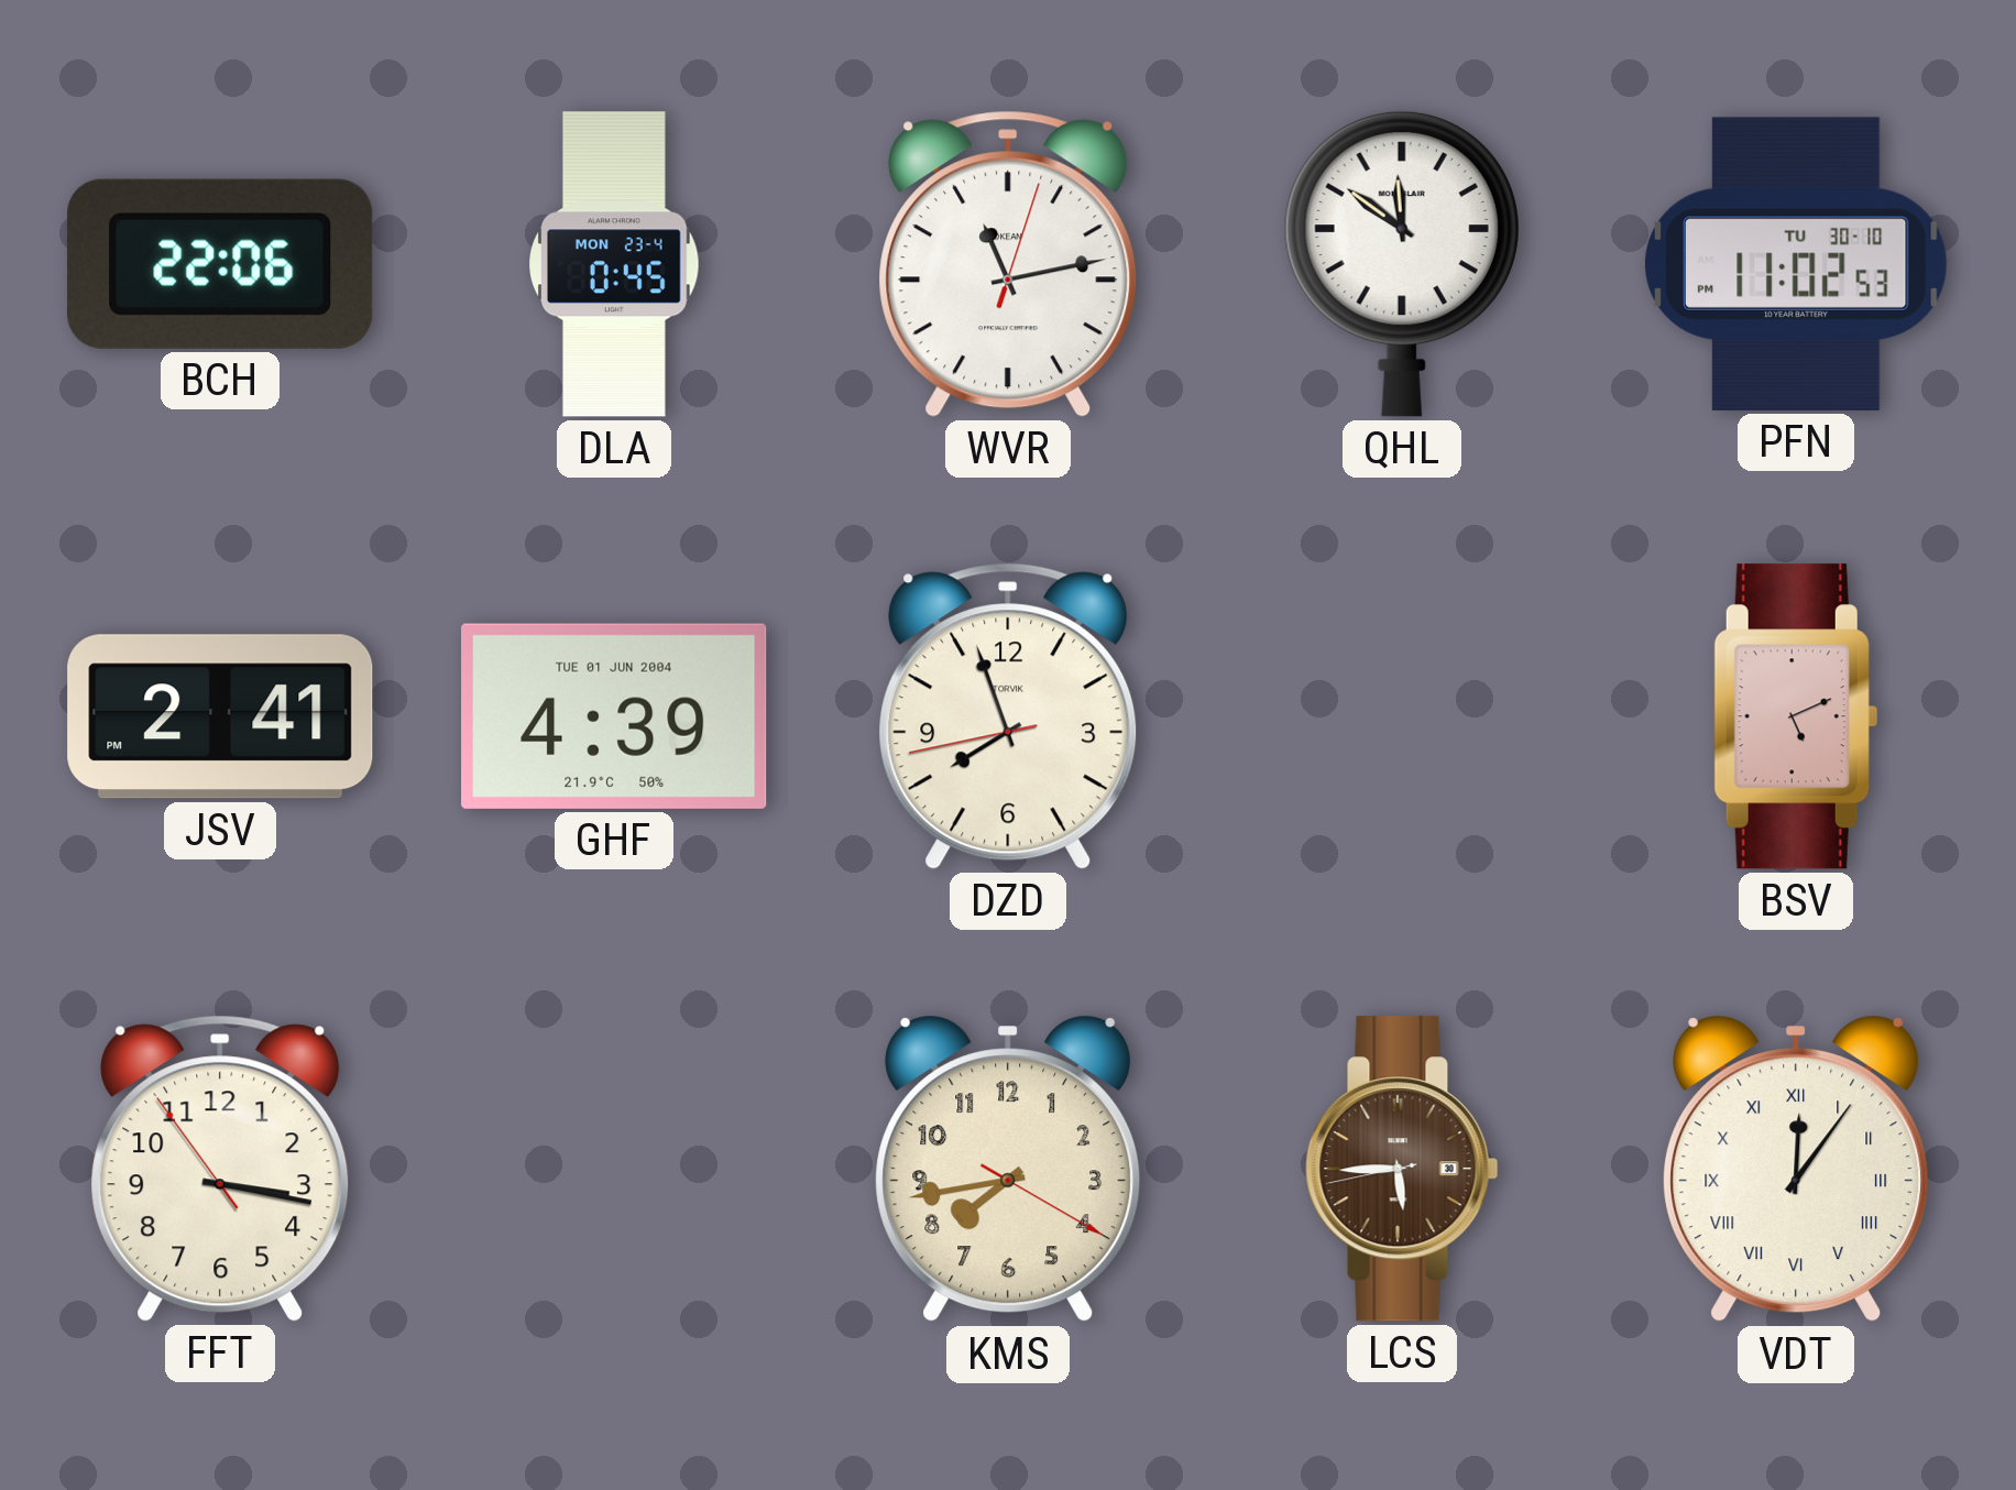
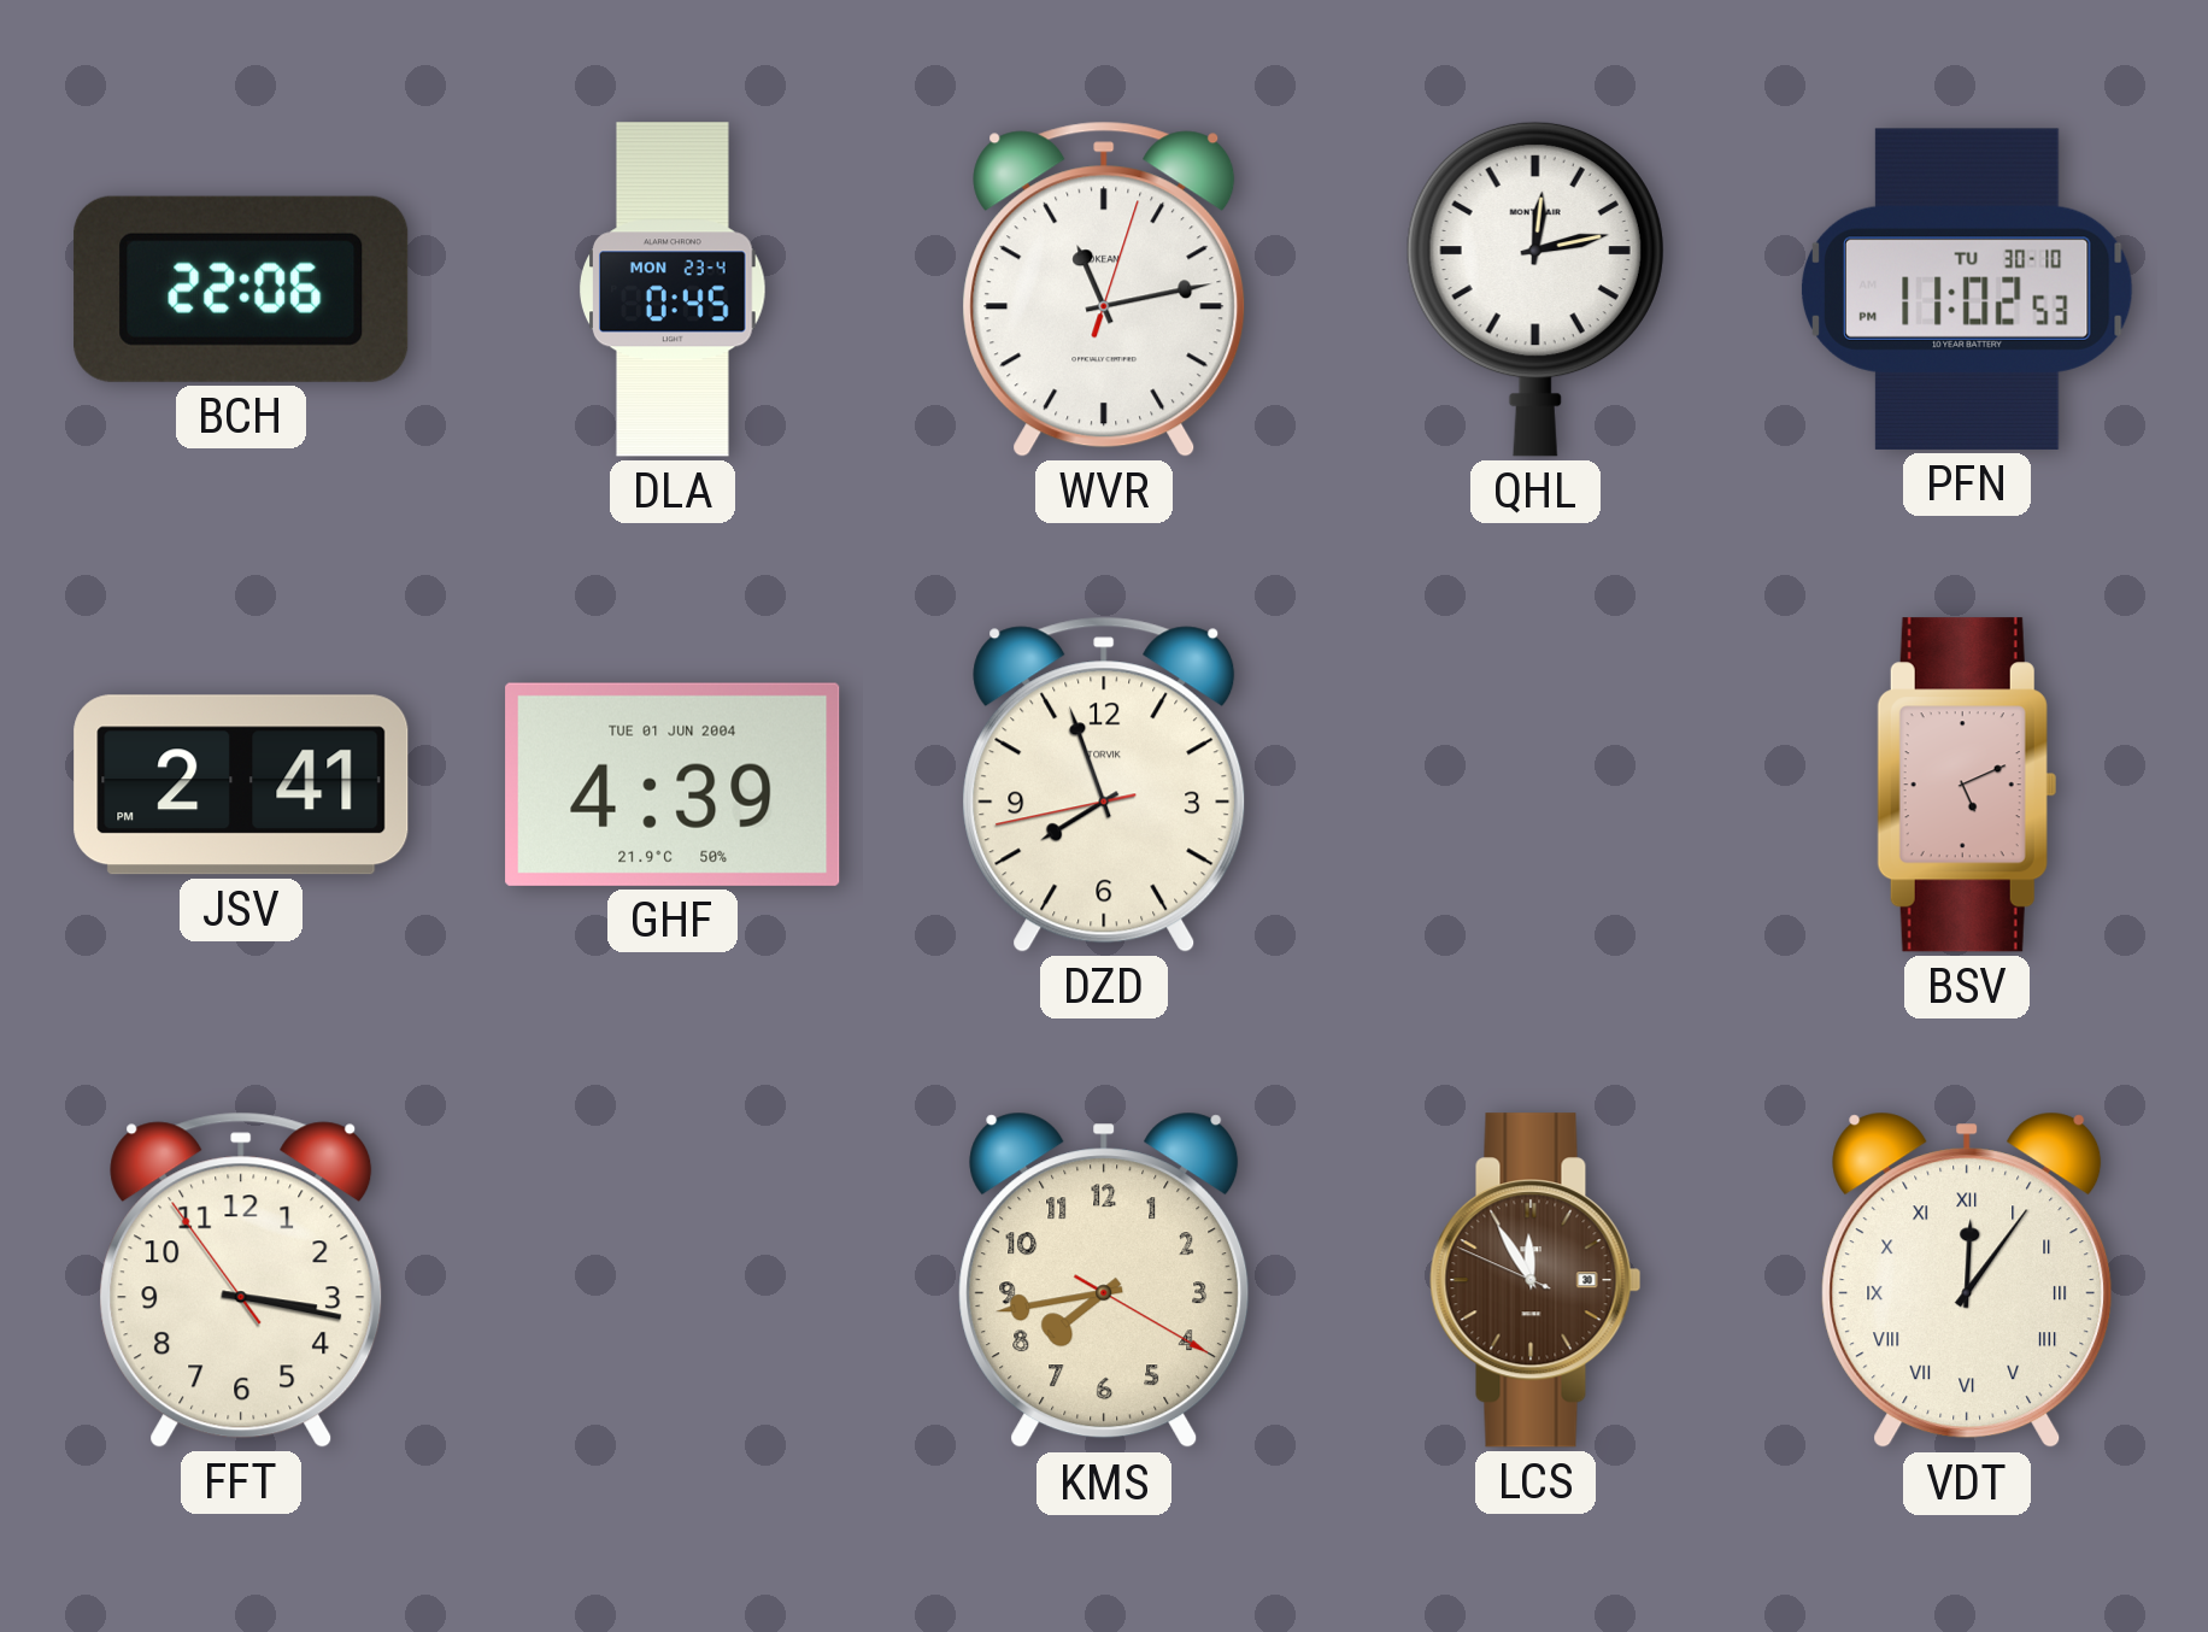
QHL: 11:51 -> 12:13
LCS: 5:44 -> 11:54
